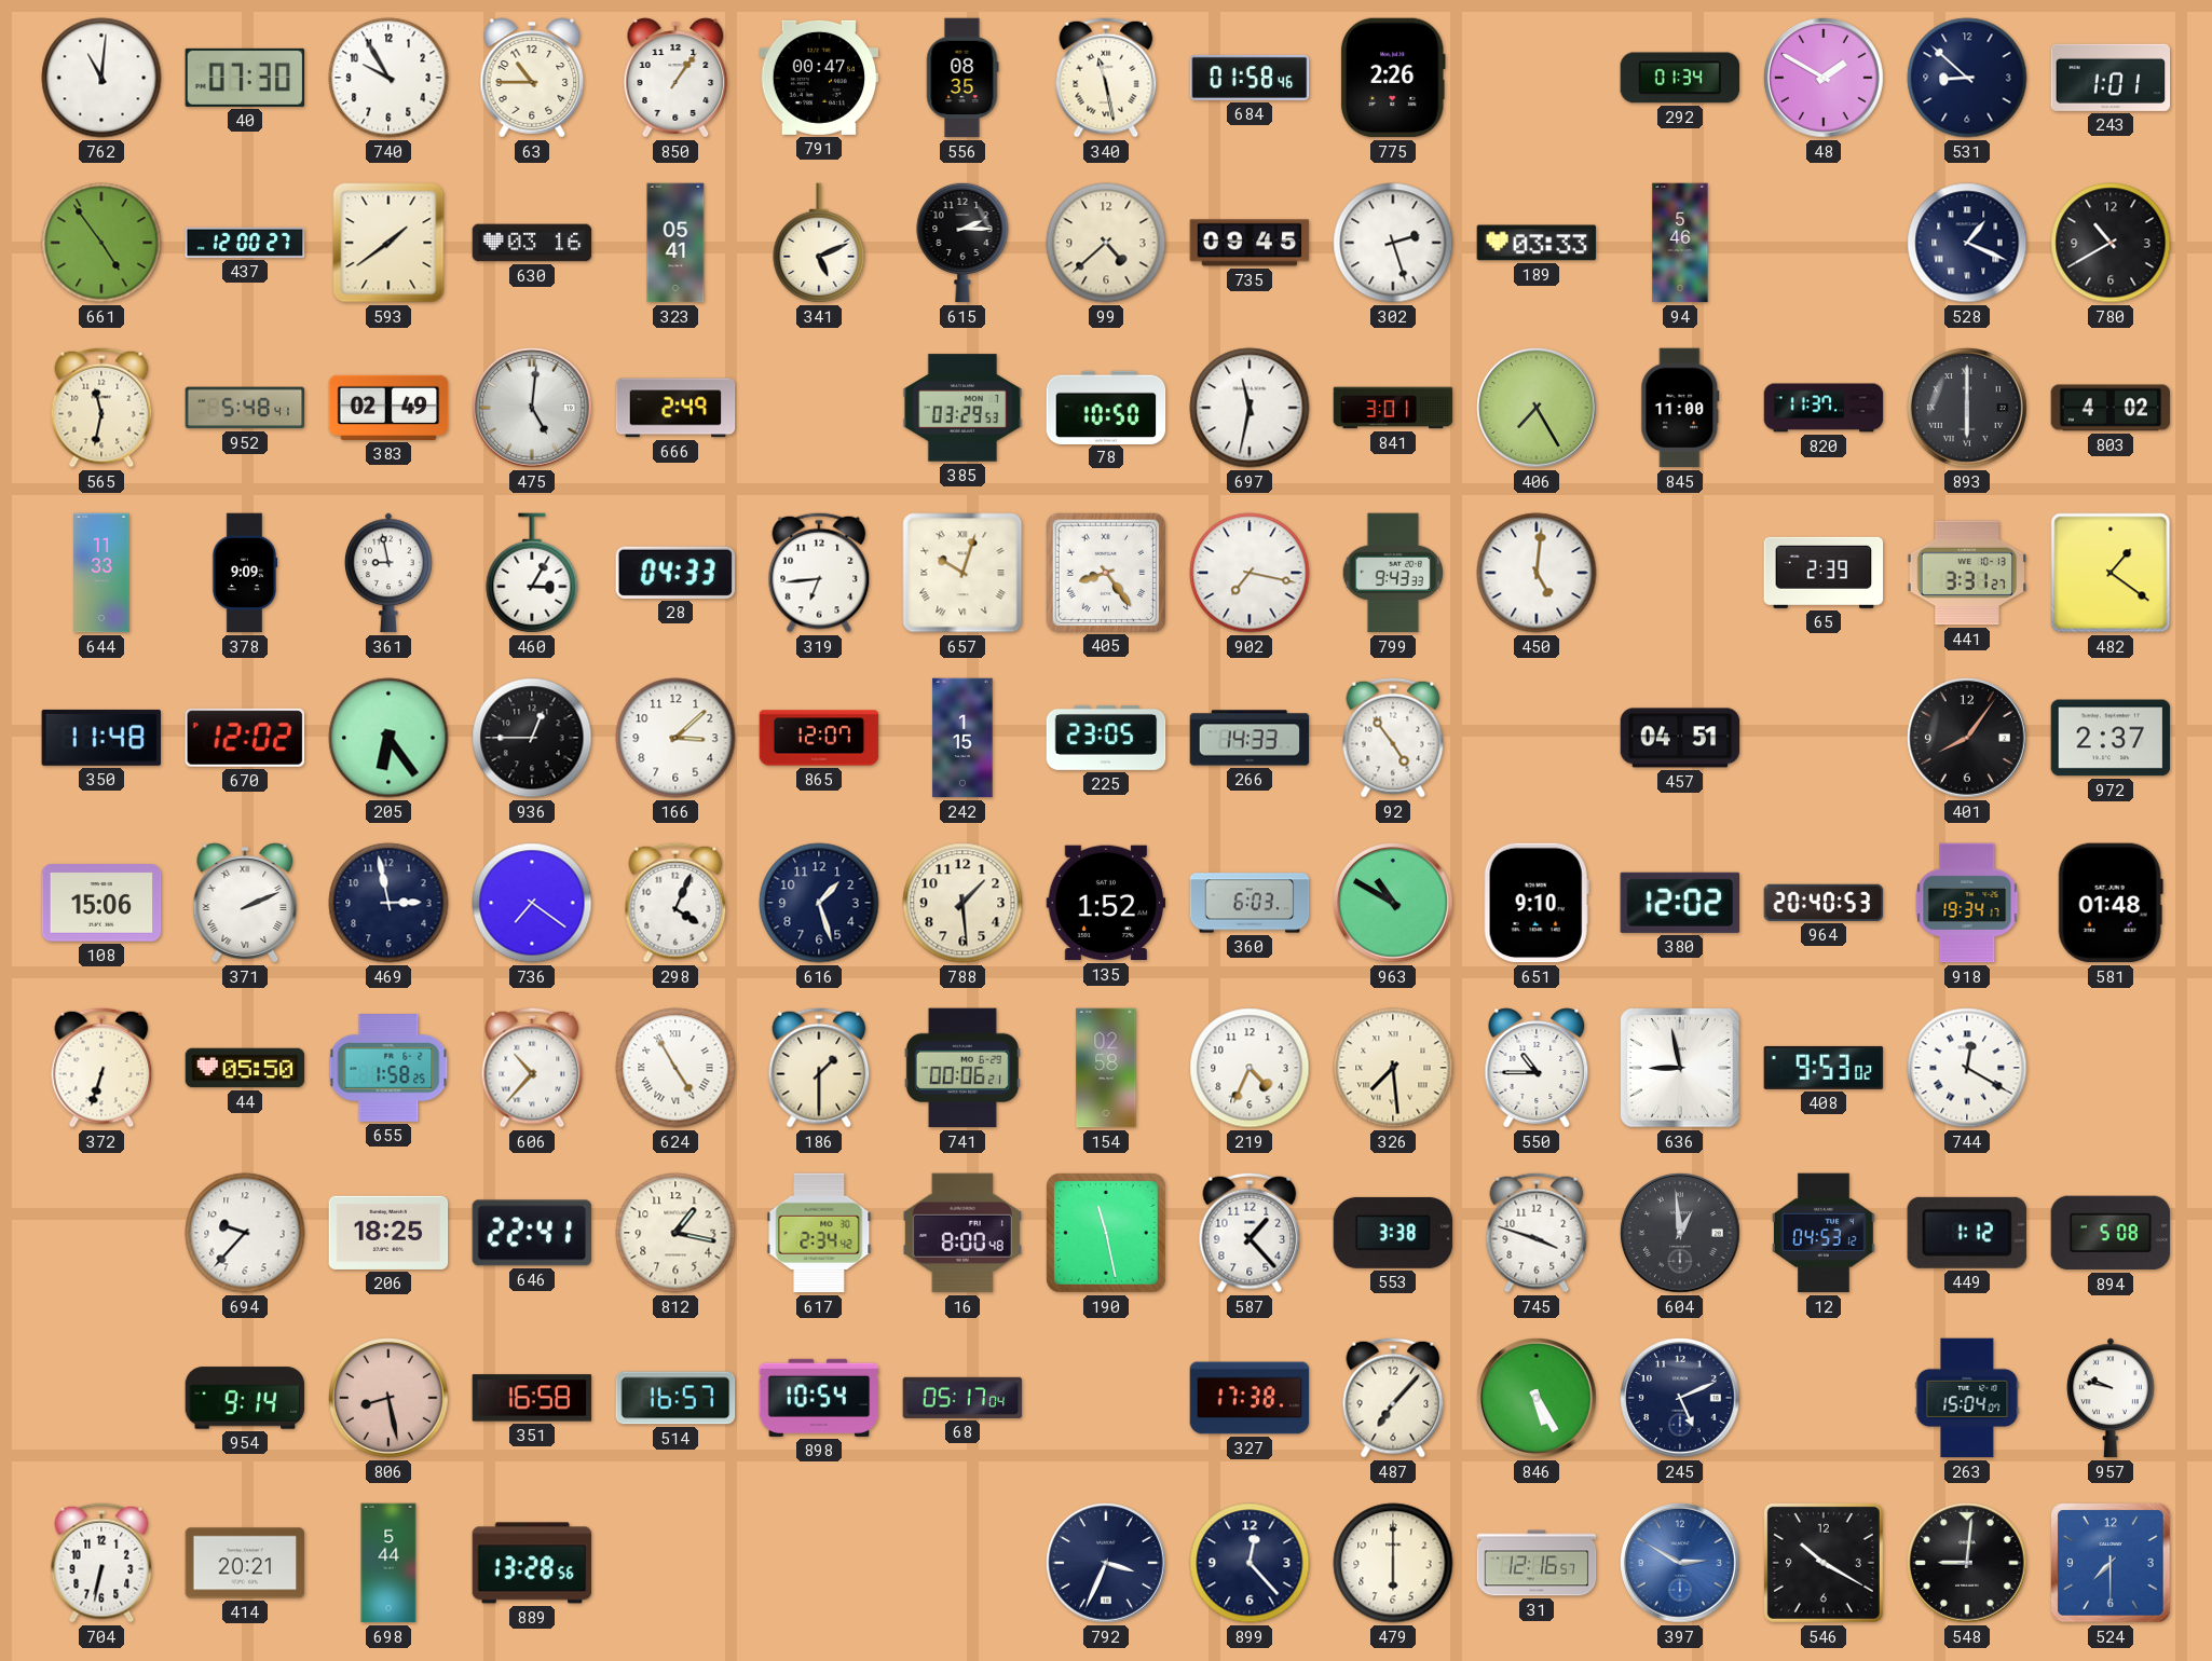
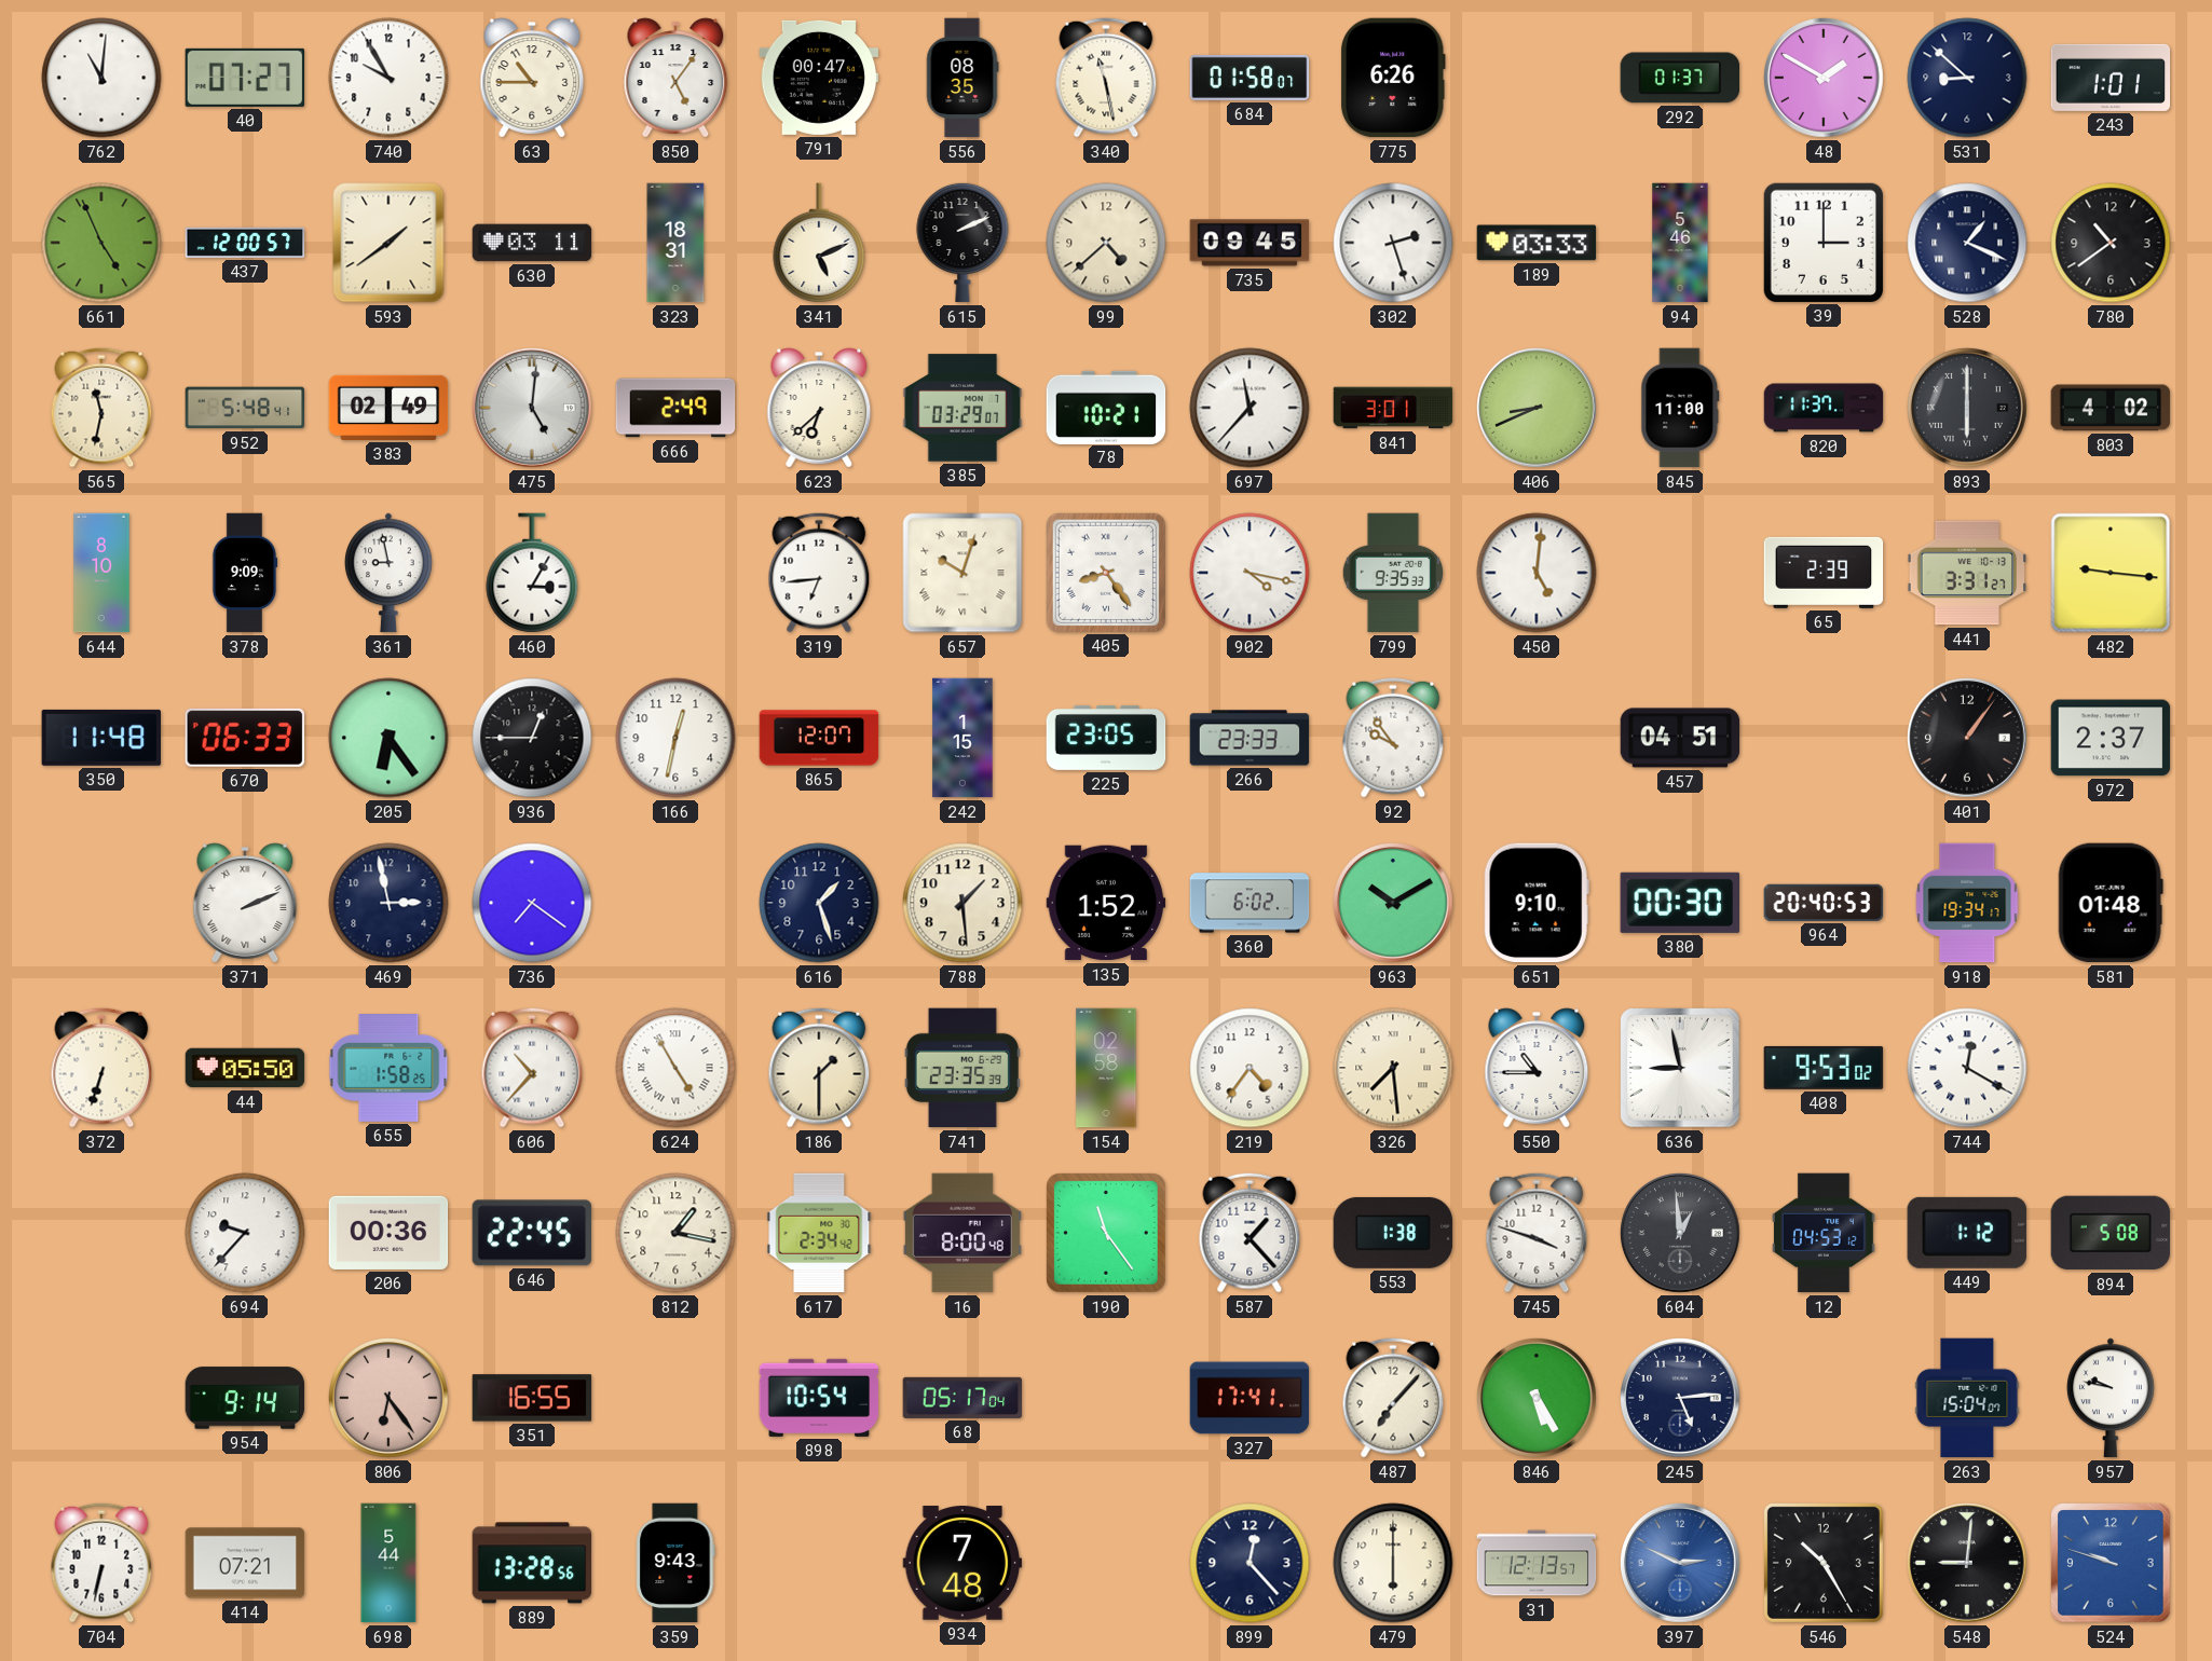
40: 07:30 -> 07:27
850: 1:06 -> 5:06
684: 01:58:46 -> 01:58:07
775: 2:26 -> 6:26
292: 01:34 -> 01:37
661: 4:54 -> 4:56
437: 12:00:27 -> 12:00:57
630: 03:16 -> 03:11
323: 05:41 -> 18:31
615: 2:15 -> 2:11
39: none -> 3:00
780: 10:40 -> 10:39
623: none -> 6:38
385: 03:29:53 -> 03:29:07
78: 10:50 -> 10:21
697: 11:32 -> 11:37
406: 7:25 -> 8:41
644: 11:33 -> 8:10
28: 04:33 -> none
902: 7:17 -> 4:17
799: 9:43 -> 9:35
482: 1:21 -> 9:16
670: 12:02 -> 06:33
166: 3:08 -> 12:32
266: 14:33 -> 23:33
92: 4:54 -> 9:54
401: 8:06 -> 1:06
108: 15:06 -> none
298: 4:04 -> none
360: 6:03 -> 6:02
963: 10:50 -> 10:10
380: 12:02 -> 00:30
741: 00:06 -> 23:35
219: 4:34 -> 4:36
206: 18:25 -> 00:36
646: 22:41 -> 22:45
190: 11:28 -> 11:24
553: 3:38 -> 1:38
806: 8:28 -> 6:24
351: 16:58 -> 16:55
514: 16:57 -> none
327: 17:38 -> 17:41
245: 5:11 -> 5:14
414: 20:21 -> 07:21
359: none -> 9:43
934: none -> 7:48
792: 3:34 -> none
31: 12:16 -> 12:13
397: 2:50 -> 2:49
546: 10:20 -> 10:25
524: 7:30 -> 9:48
